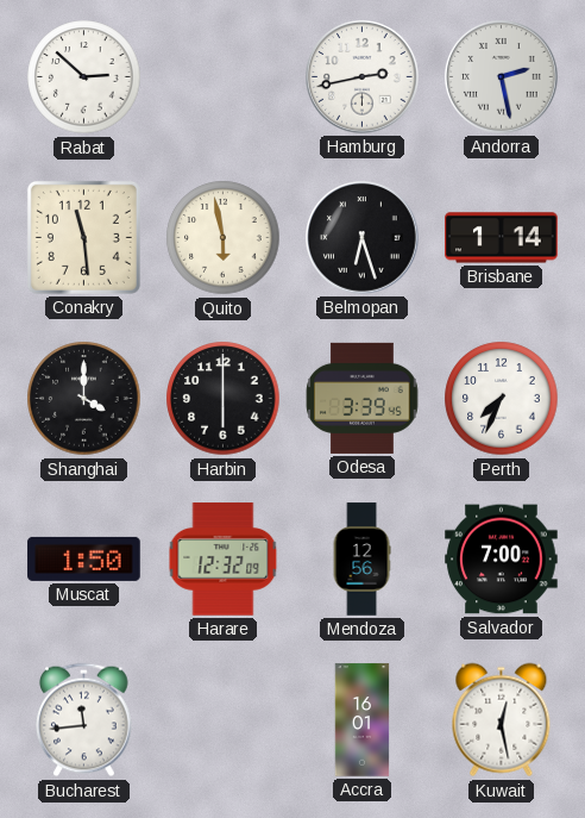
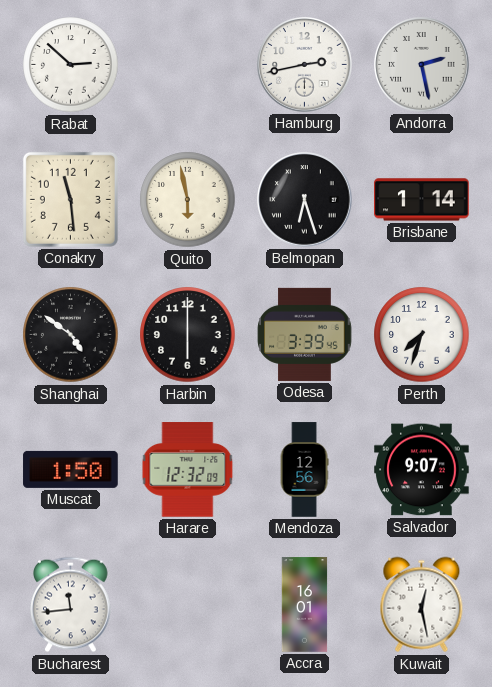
Shanghai: 4:00 -> 4:51
Perth: 7:34 -> 7:33
Salvador: 7:00 -> 9:07
